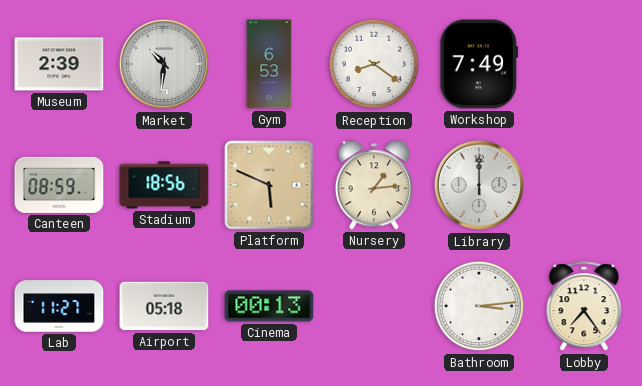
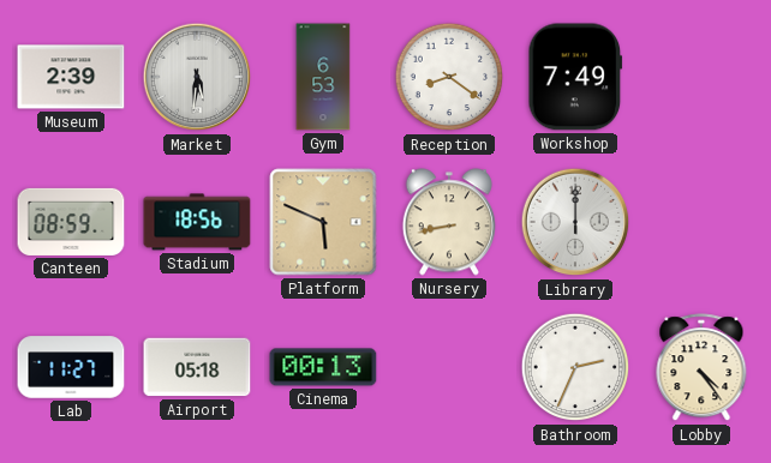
Market: 10:31 -> 5:31
Nursery: 1:14 -> 8:43
Bathroom: 3:14 -> 2:34
Lobby: 7:24 -> 4:24
